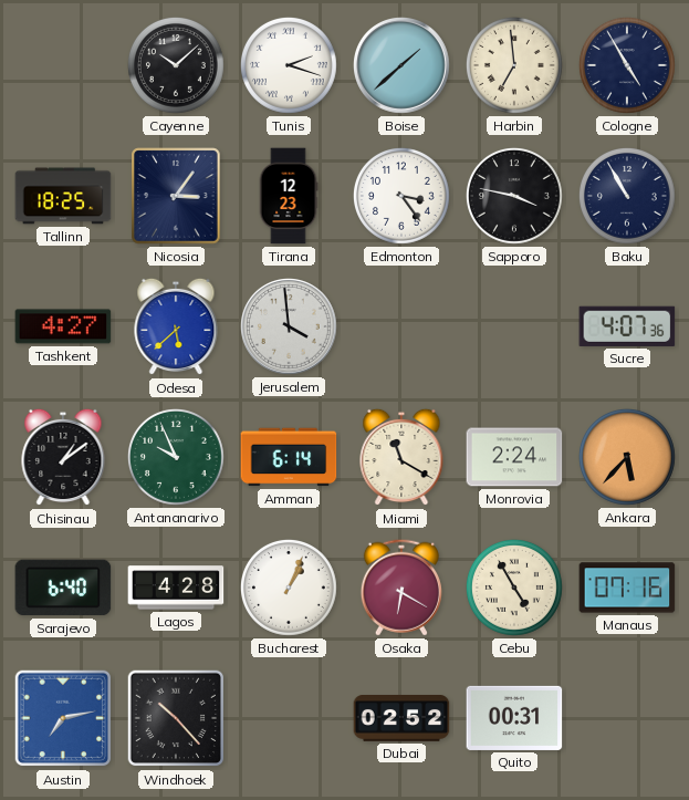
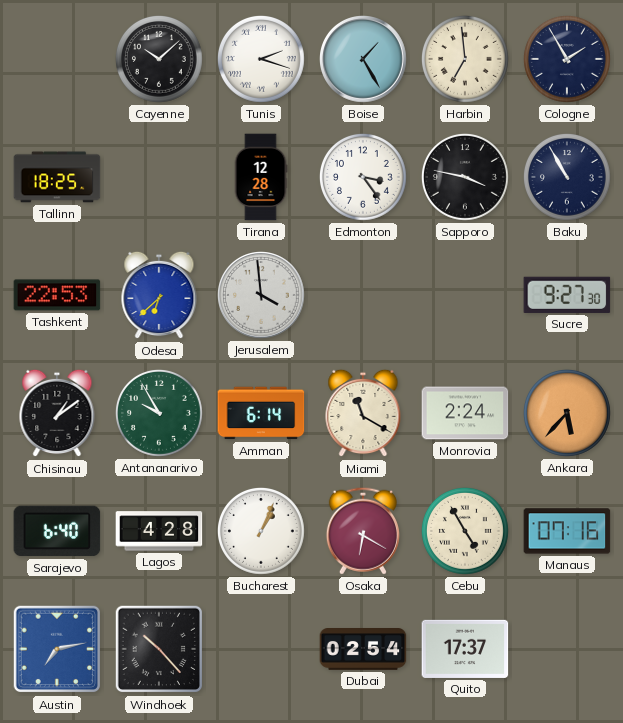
Boise: 1:38 -> 1:25
Cologne: 4:55 -> 1:55
Nicosia: 3:06 -> none
Tirana: 12:23 -> 12:28
Tashkent: 4:27 -> 22:53
Odesa: 5:38 -> 6:38
Sucre: 4:07 -> 9:27
Antananarivo: 9:56 -> 9:55
Dubai: 02:52 -> 02:54
Quito: 00:31 -> 17:37
